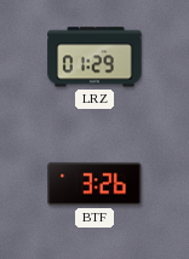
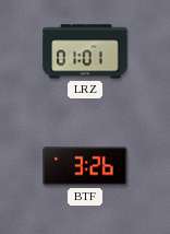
LRZ: 01:29 -> 01:01
